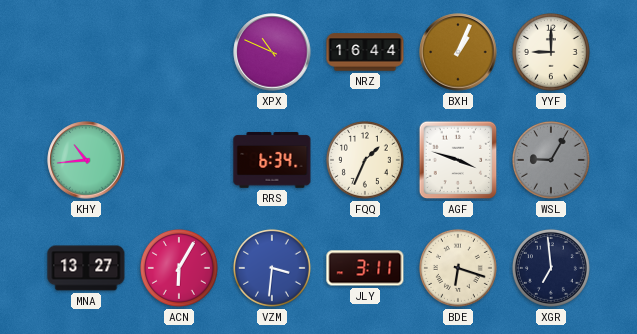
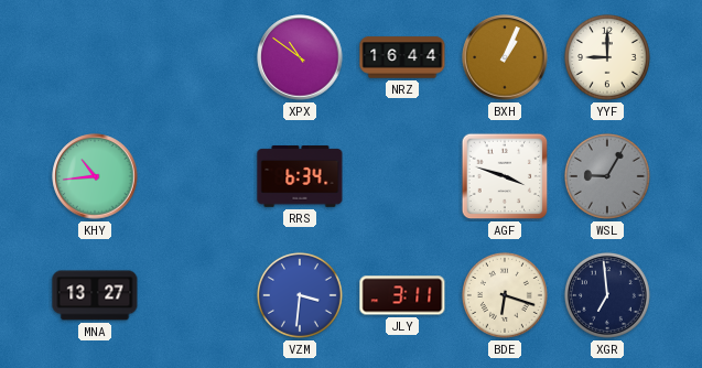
XPX: 10:49 -> 10:51
FQQ: 1:34 -> none
ACN: 6:05 -> none
